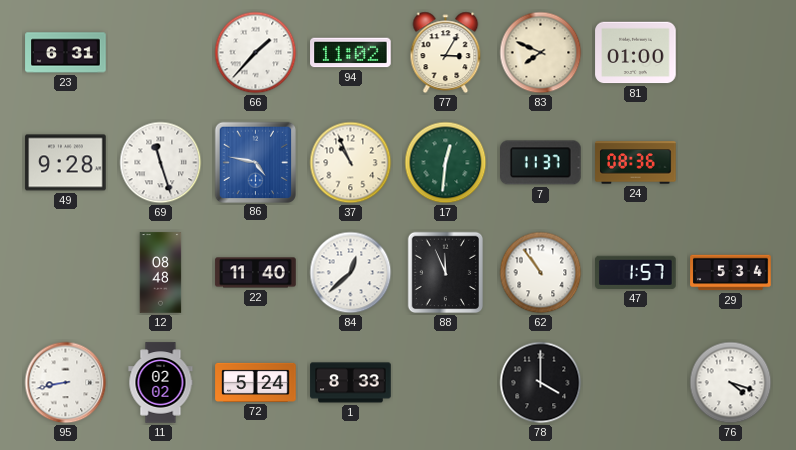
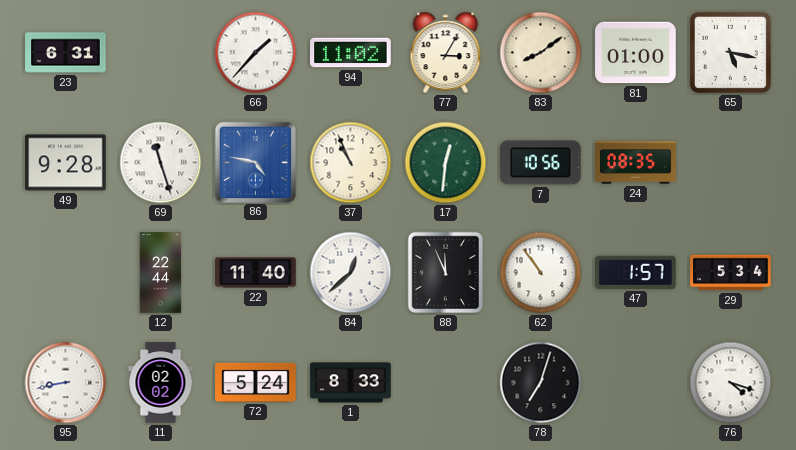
83: 7:49 -> 8:09
65: none -> 5:17
7: 11:37 -> 10:56
24: 08:36 -> 08:35
12: 08:48 -> 22:44
78: 4:00 -> 7:03
